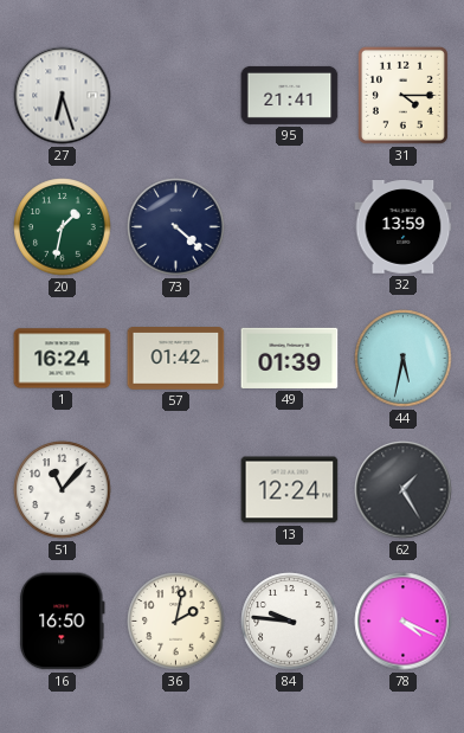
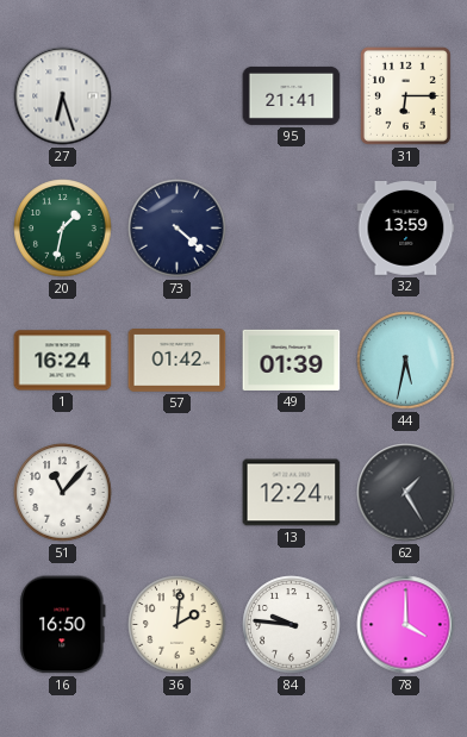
31: 4:15 -> 6:15
36: 2:02 -> 2:01
78: 4:19 -> 4:00
